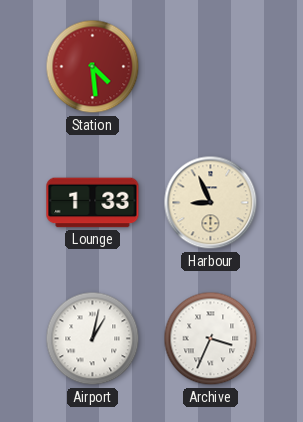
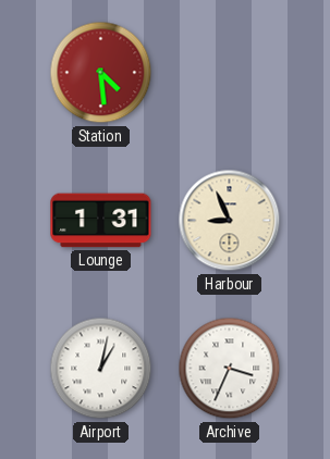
Lounge: 1:33 -> 1:31
